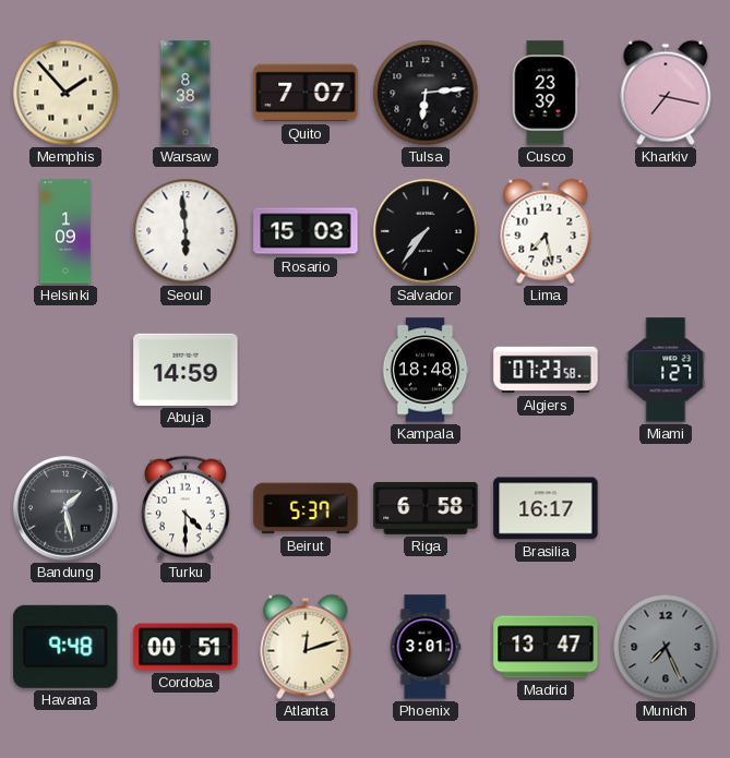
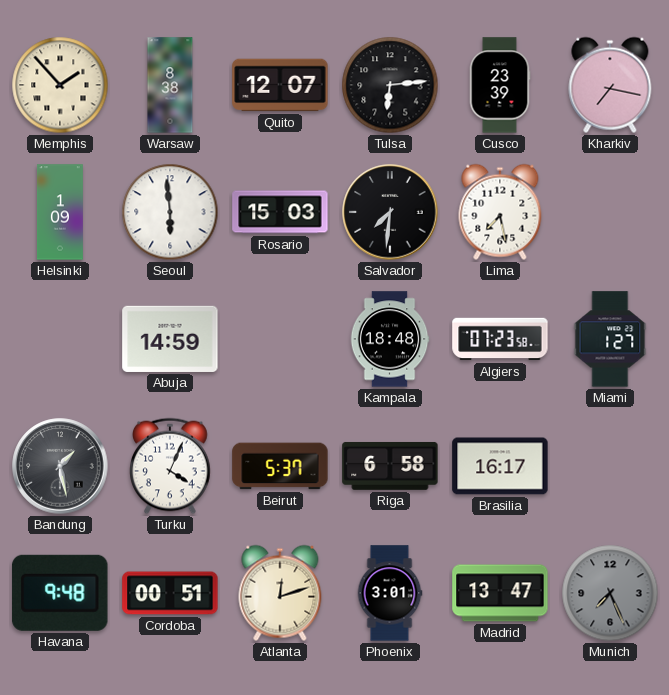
Quito: 7:07 -> 12:07
Salvador: 7:36 -> 7:31
Turku: 4:30 -> 4:04
